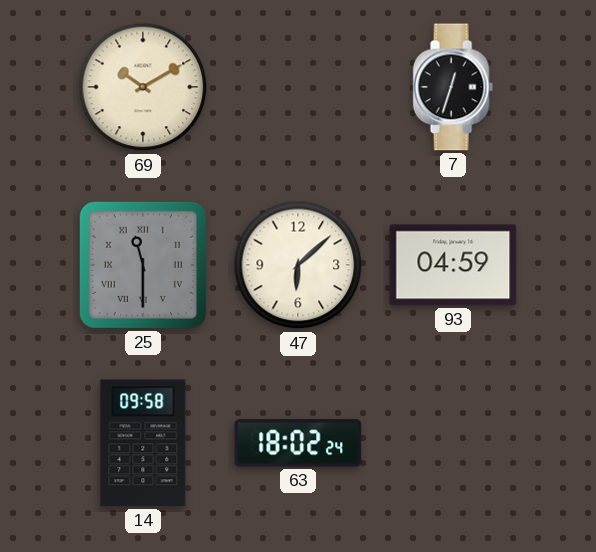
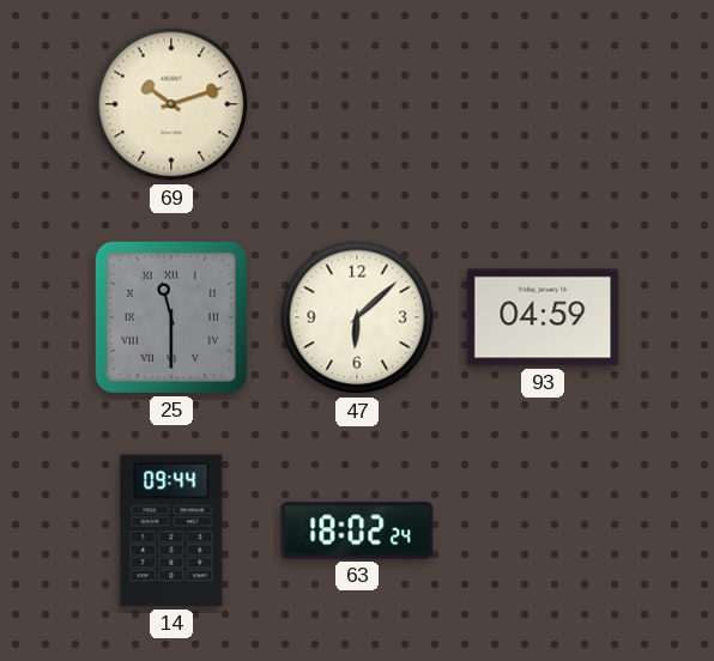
69: 10:10 -> 10:12
7: 12:33 -> none
14: 09:58 -> 09:44
